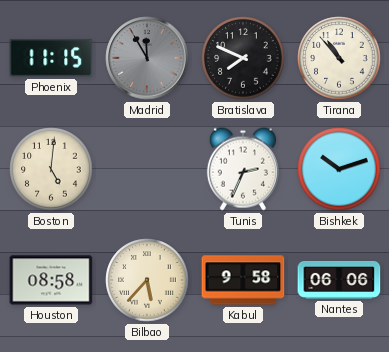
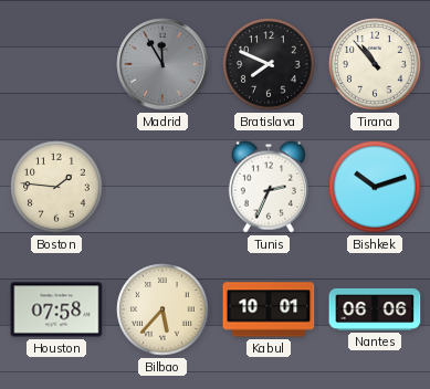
Phoenix: 11:15 -> none
Boston: 5:01 -> 1:46
Houston: 08:58 -> 07:58
Kabul: 9:58 -> 10:01
